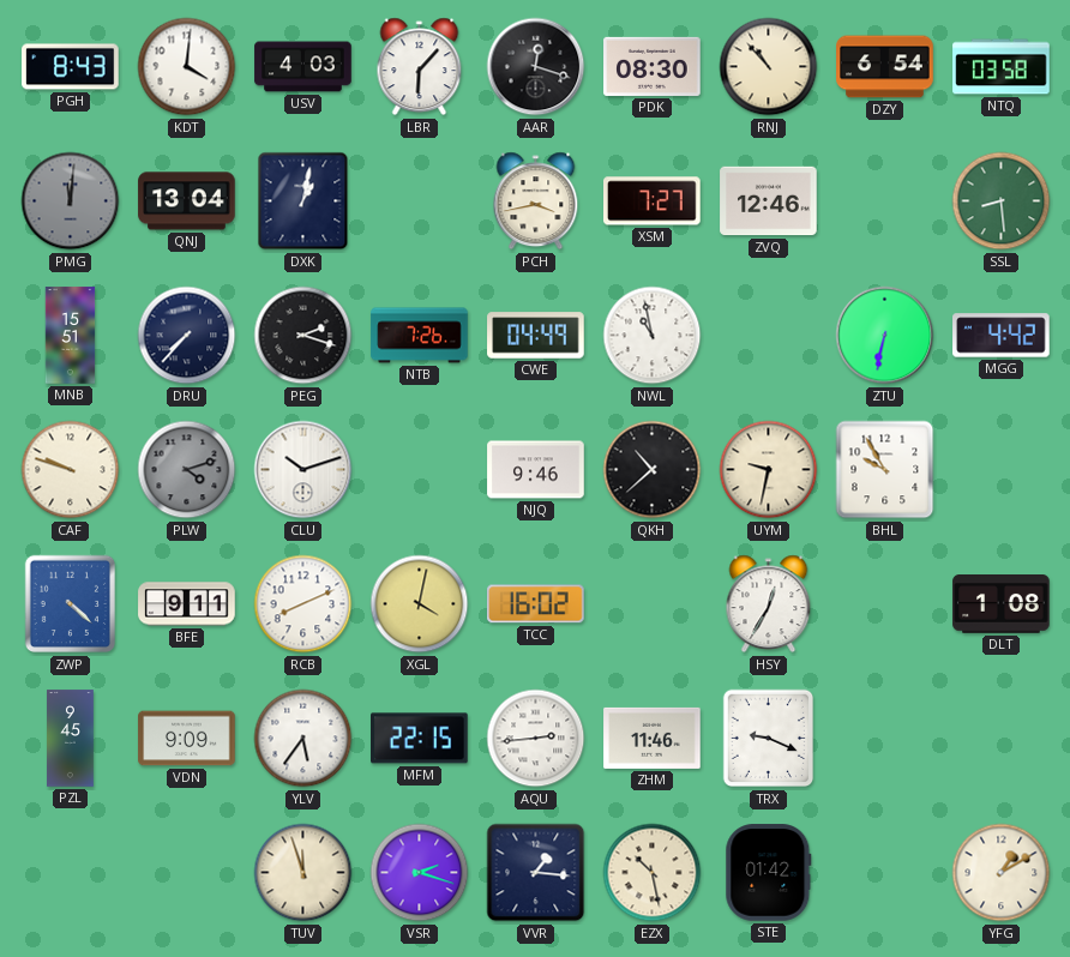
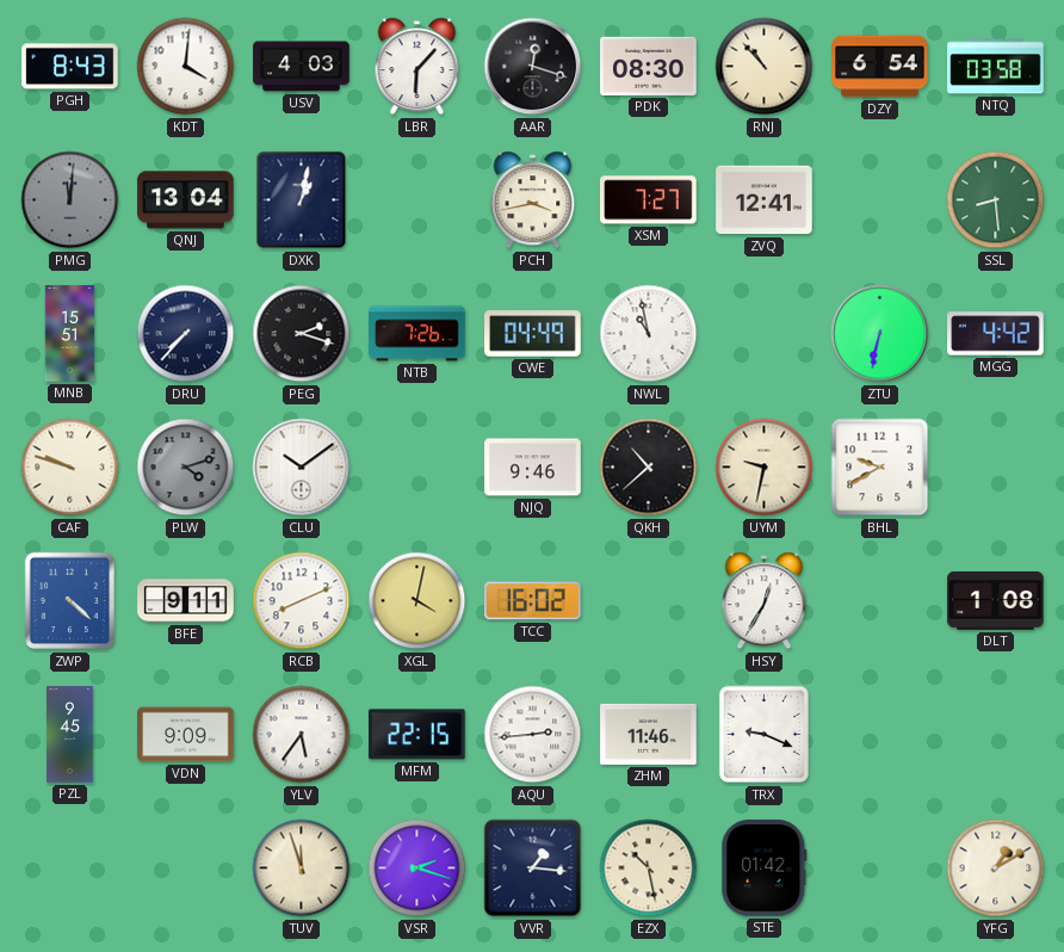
ZVQ: 12:46 -> 12:41
CLU: 10:12 -> 10:09
BHL: 9:55 -> 9:40
